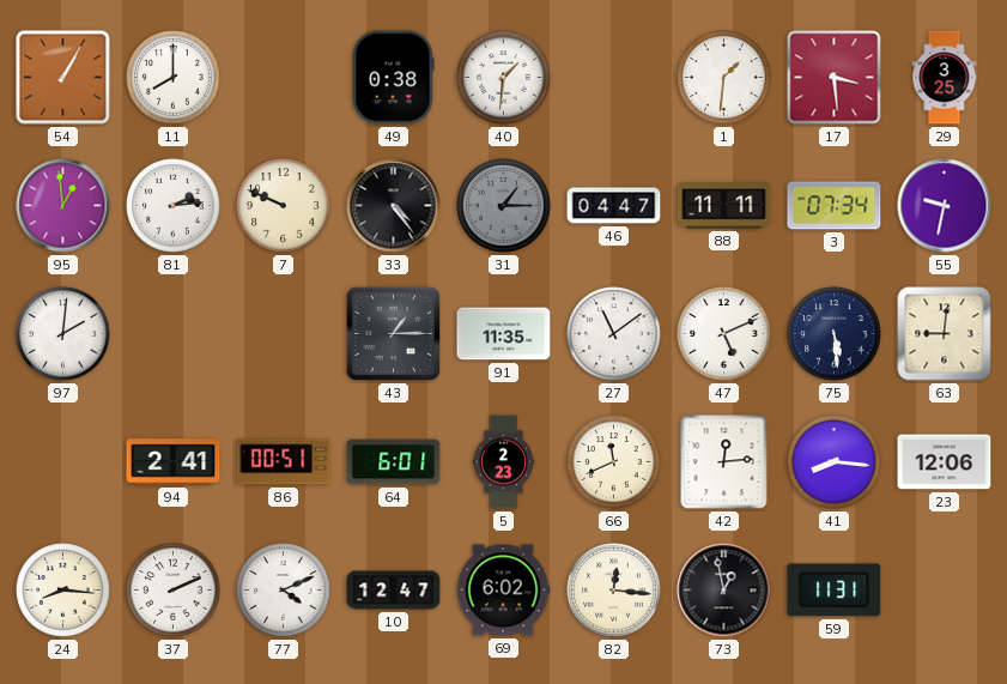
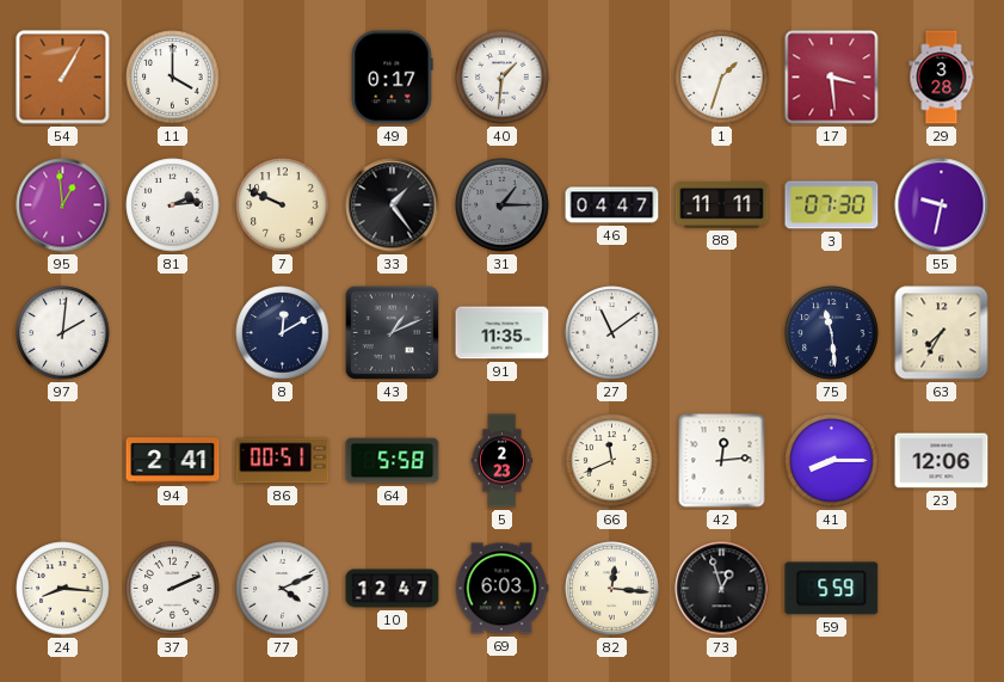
11: 8:00 -> 4:00
49: 0:38 -> 0:17
1: 1:31 -> 1:33
29: 3:25 -> 3:28
33: 4:24 -> 1:24
3: 07:34 -> 07:30
8: none -> 12:10
43: 1:15 -> 1:11
47: 5:11 -> none
75: 5:29 -> 11:29
63: 9:01 -> 7:35
64: 6:01 -> 5:58
41: 8:16 -> 8:15
69: 6:02 -> 6:03
73: 12:58 -> 12:57
59: 11:31 -> 5:59
